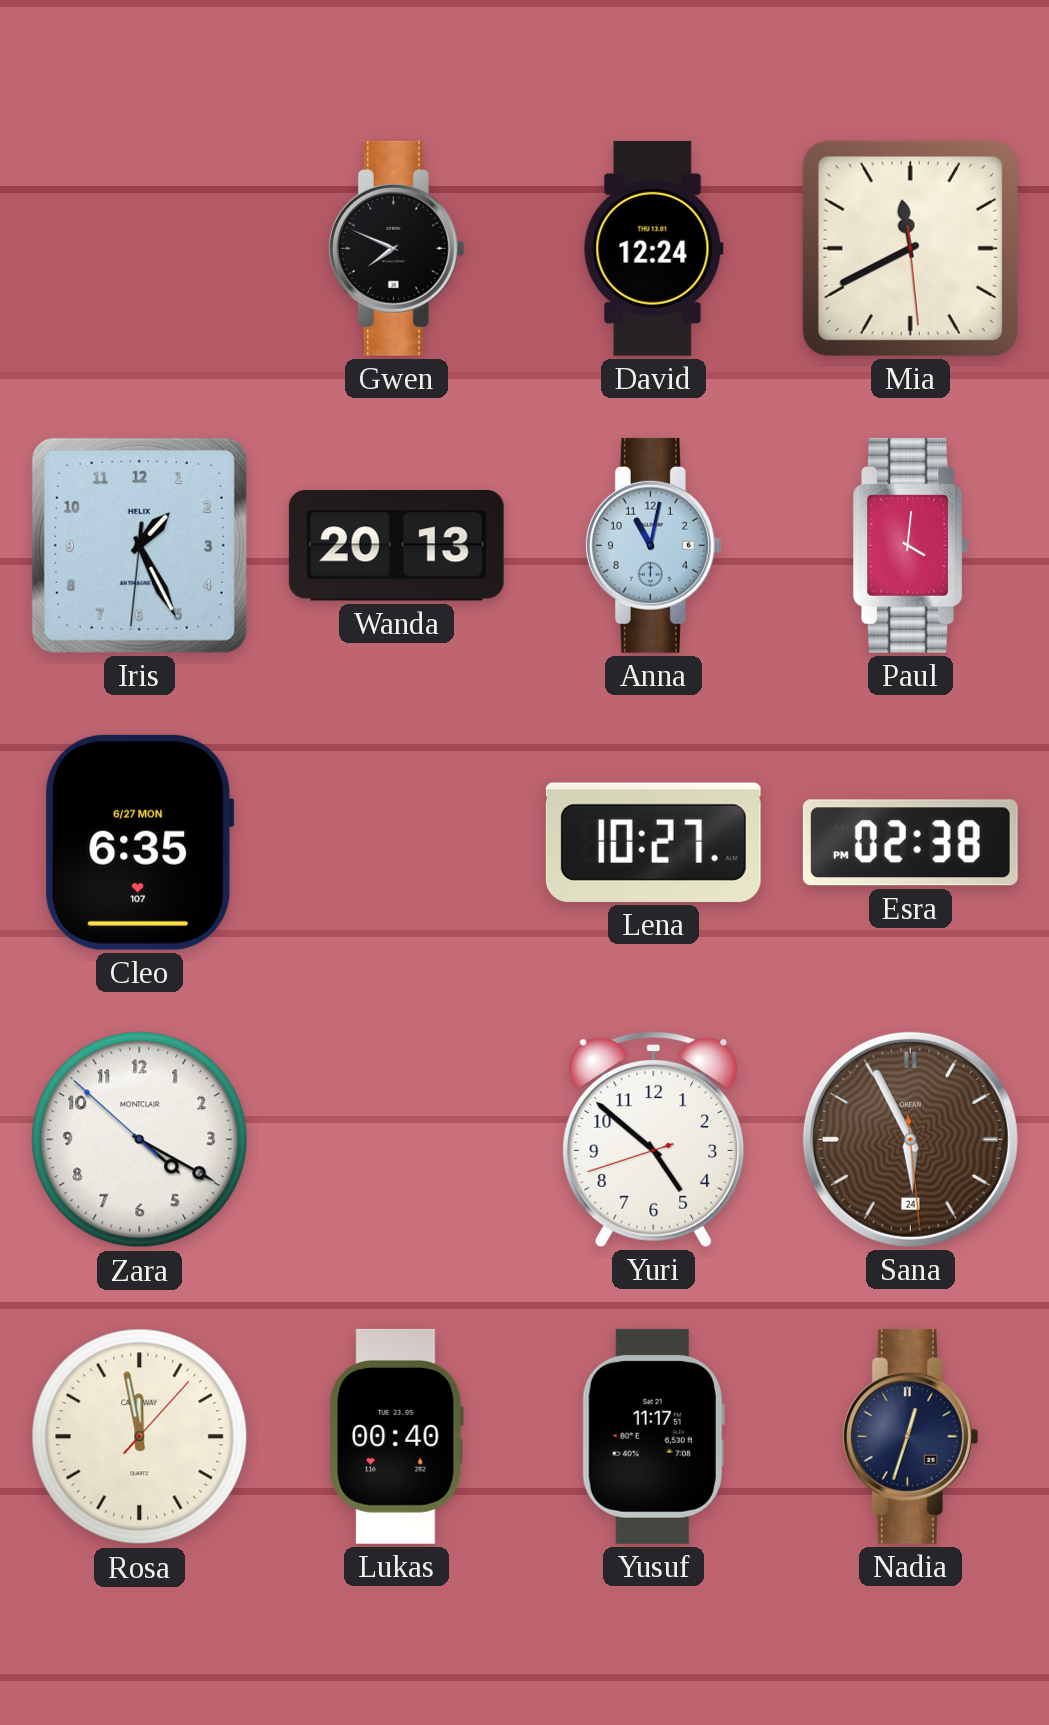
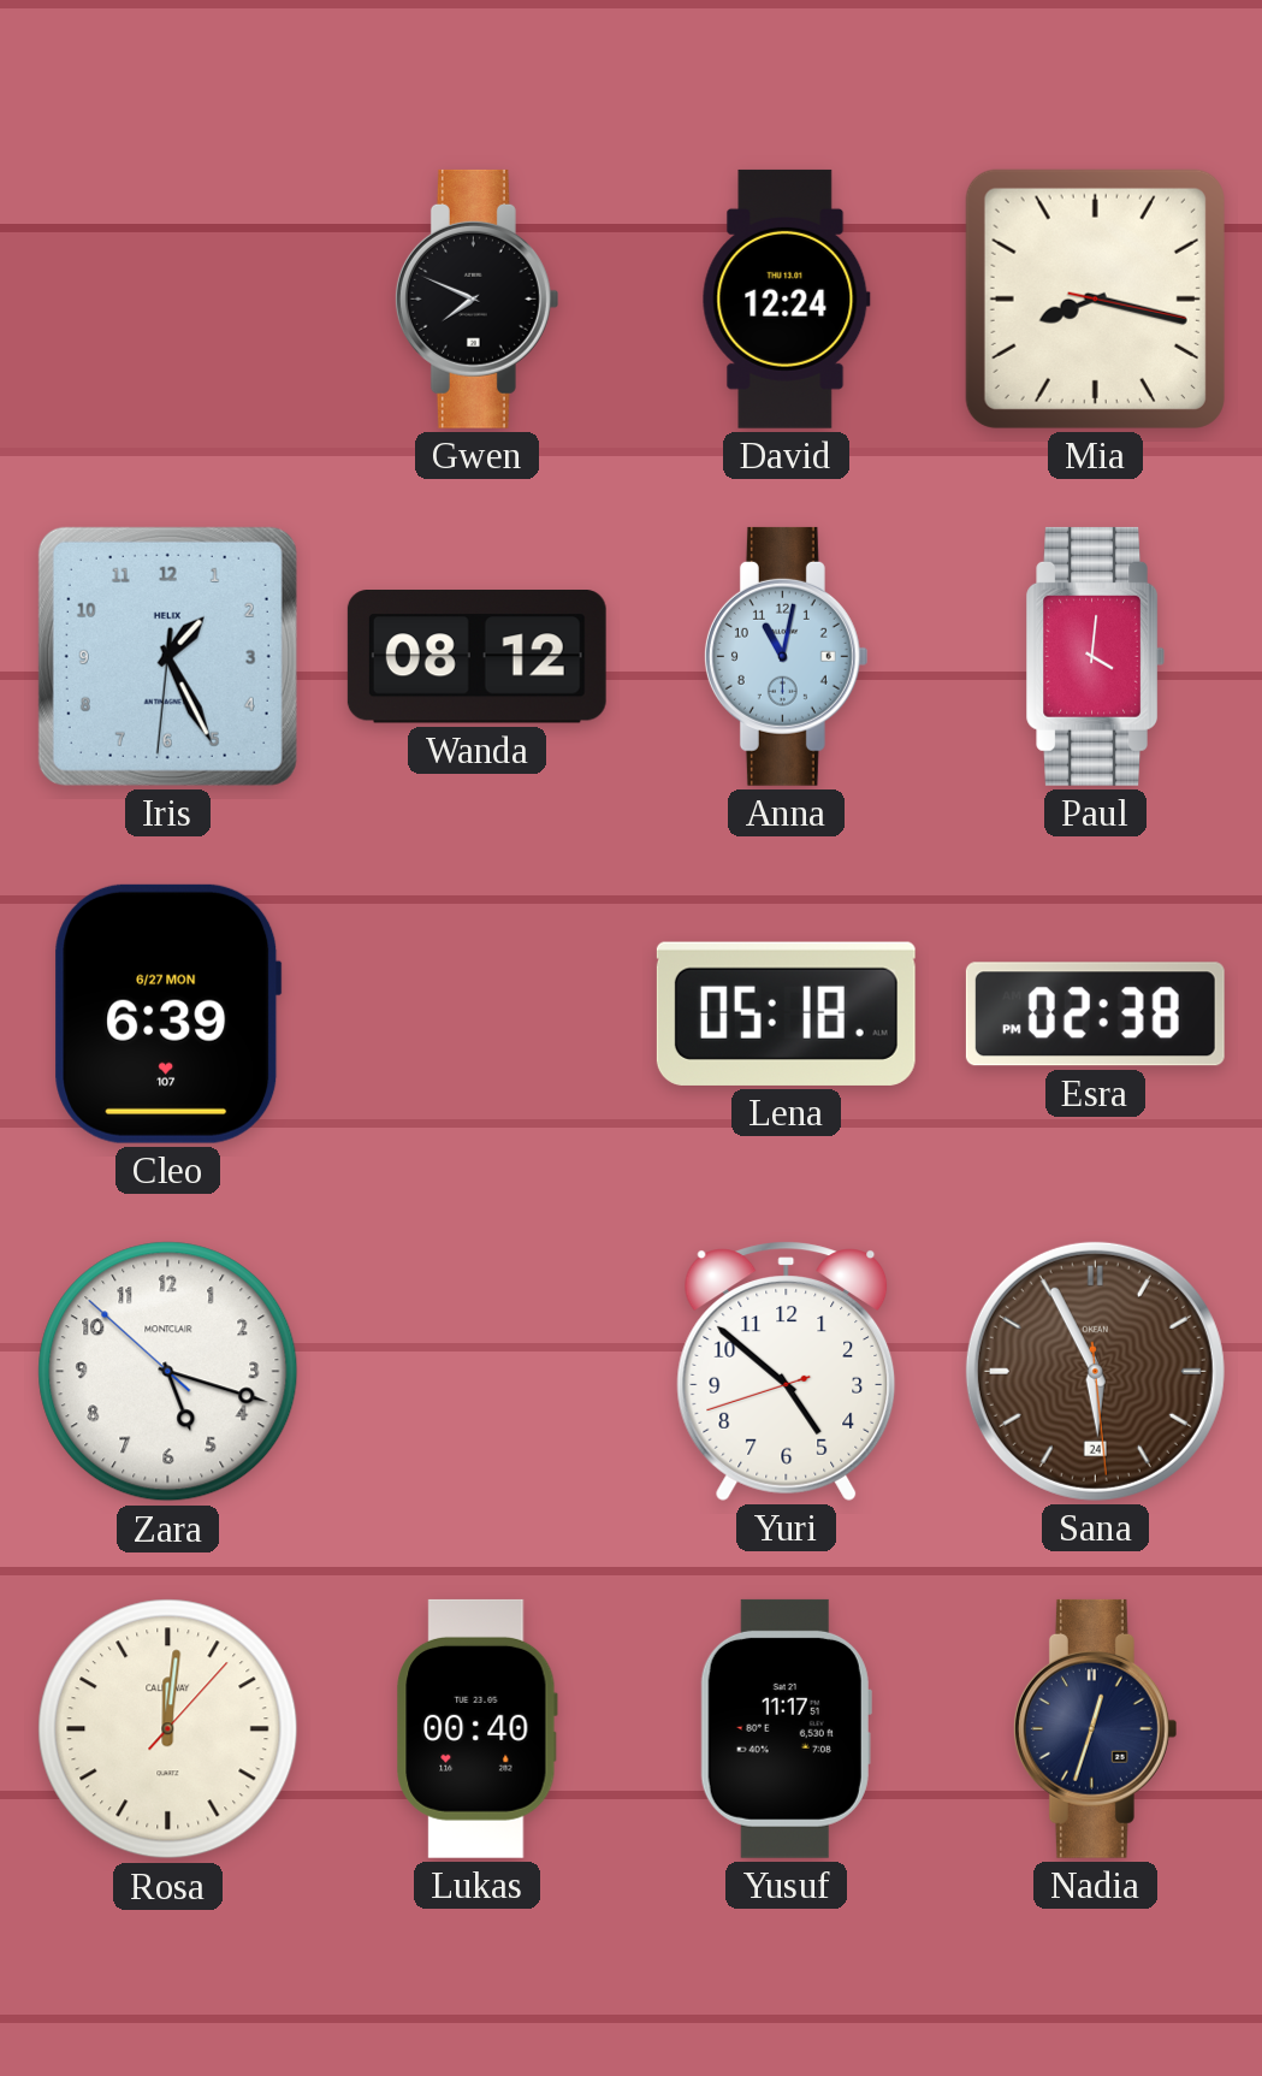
Mia: 11:40 -> 8:17
Wanda: 20:13 -> 08:12
Cleo: 6:35 -> 6:39
Lena: 10:27 -> 05:18
Zara: 4:19 -> 5:17
Rosa: 11:58 -> 12:01
